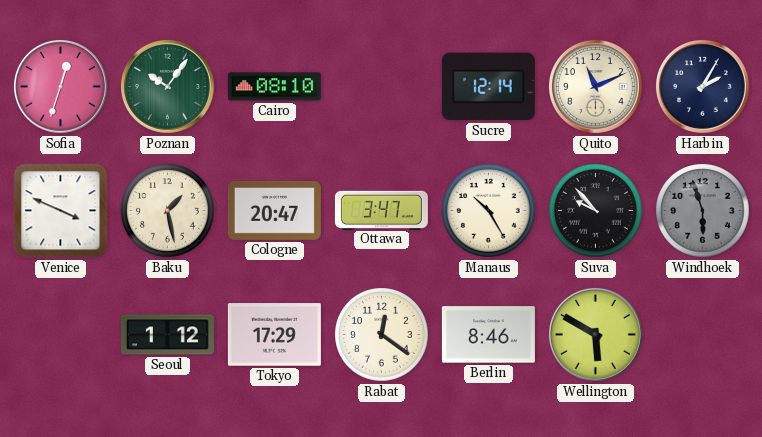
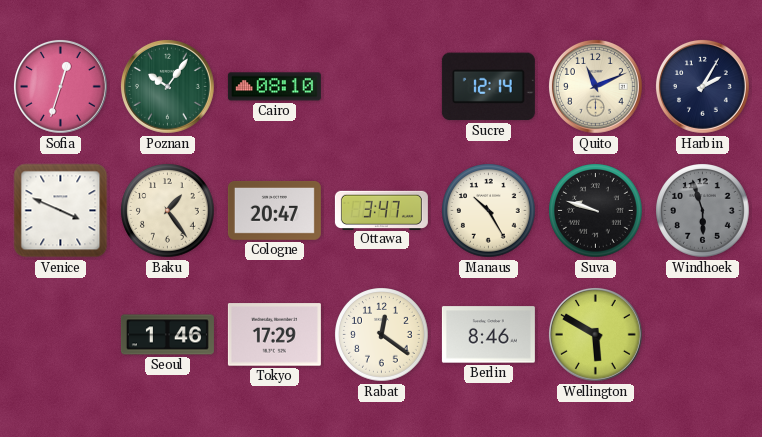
Baku: 1:28 -> 1:24
Suva: 9:53 -> 9:48
Seoul: 1:12 -> 1:46
